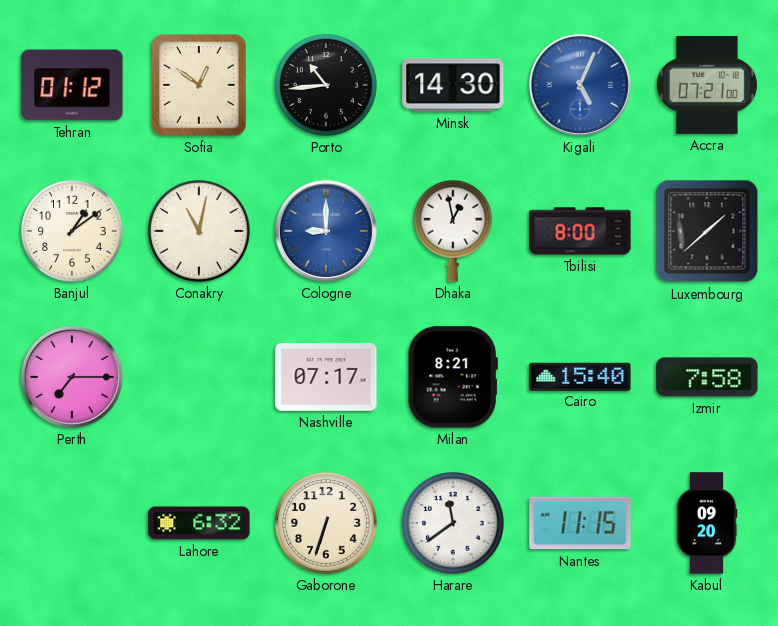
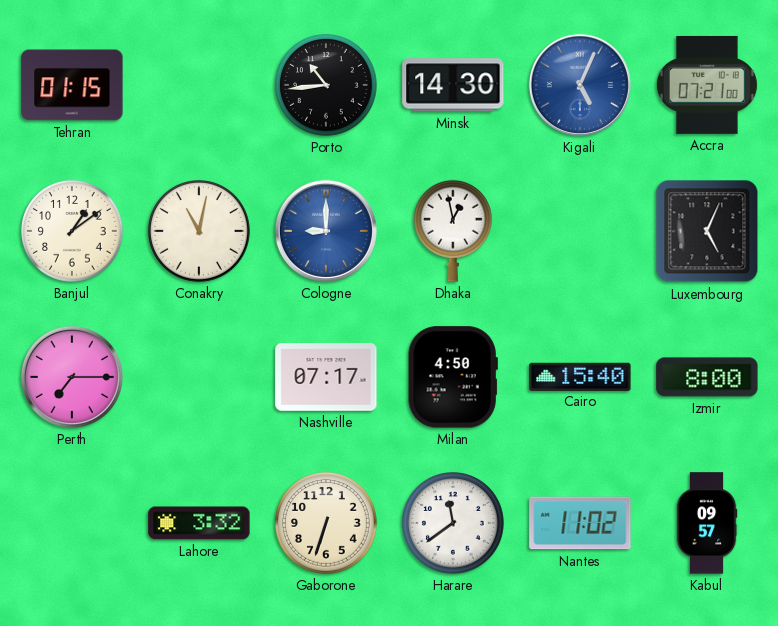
Tehran: 01:12 -> 01:15
Sofia: 12:51 -> none
Tbilisi: 8:00 -> none
Luxembourg: 1:38 -> 5:04
Milan: 8:21 -> 4:50
Izmir: 7:58 -> 8:00
Lahore: 6:32 -> 3:32
Nantes: 11:15 -> 11:02
Kabul: 09:20 -> 09:57
